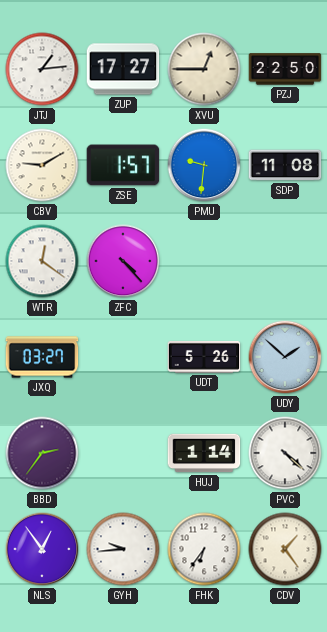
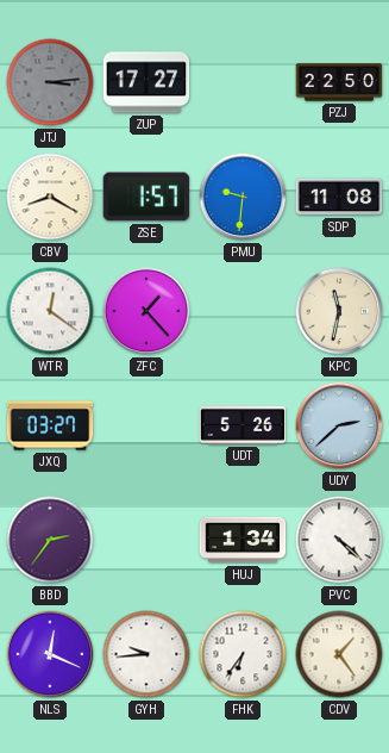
JTJ: 1:14 -> 3:14
JTJ dial: white -> grey
XVU: 12:45 -> none
CBV: 9:10 -> 8:20
ZFC: 4:23 -> 1:23
KPC: none -> 11:32
UDY: 1:52 -> 2:38
HUJ: 1:14 -> 1:34
NLS: 12:54 -> 12:19
